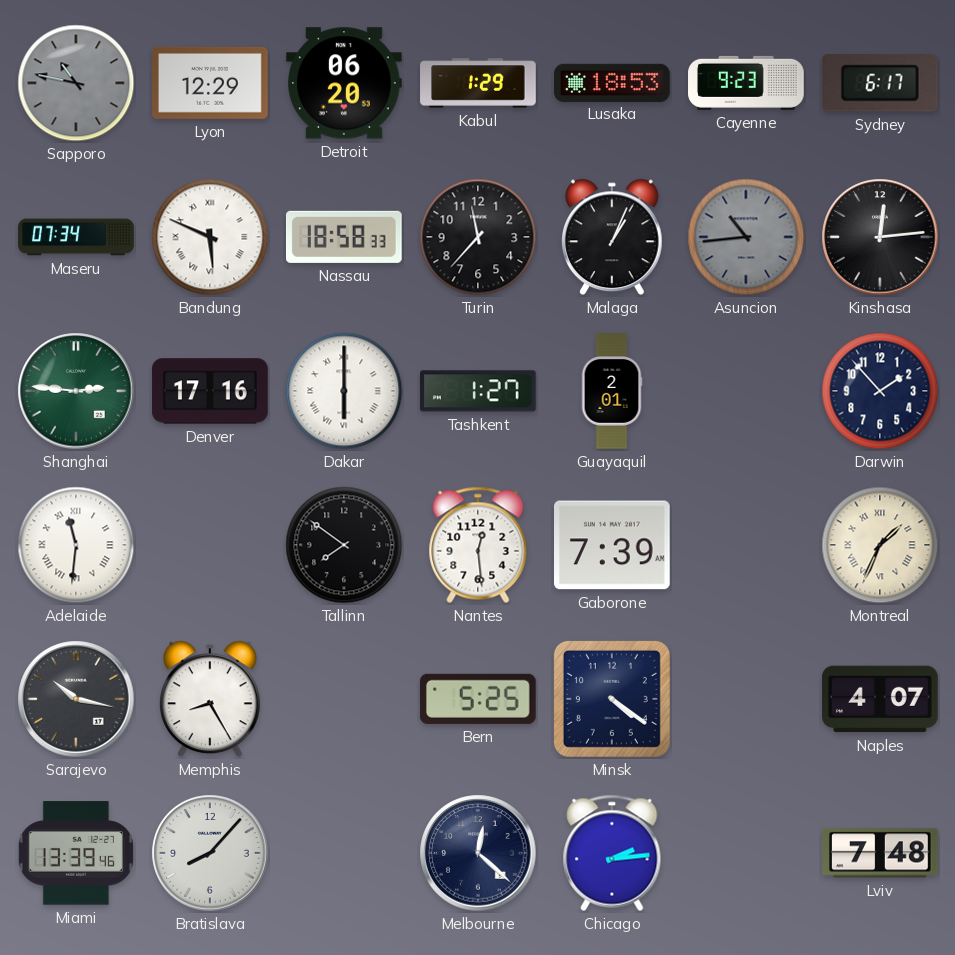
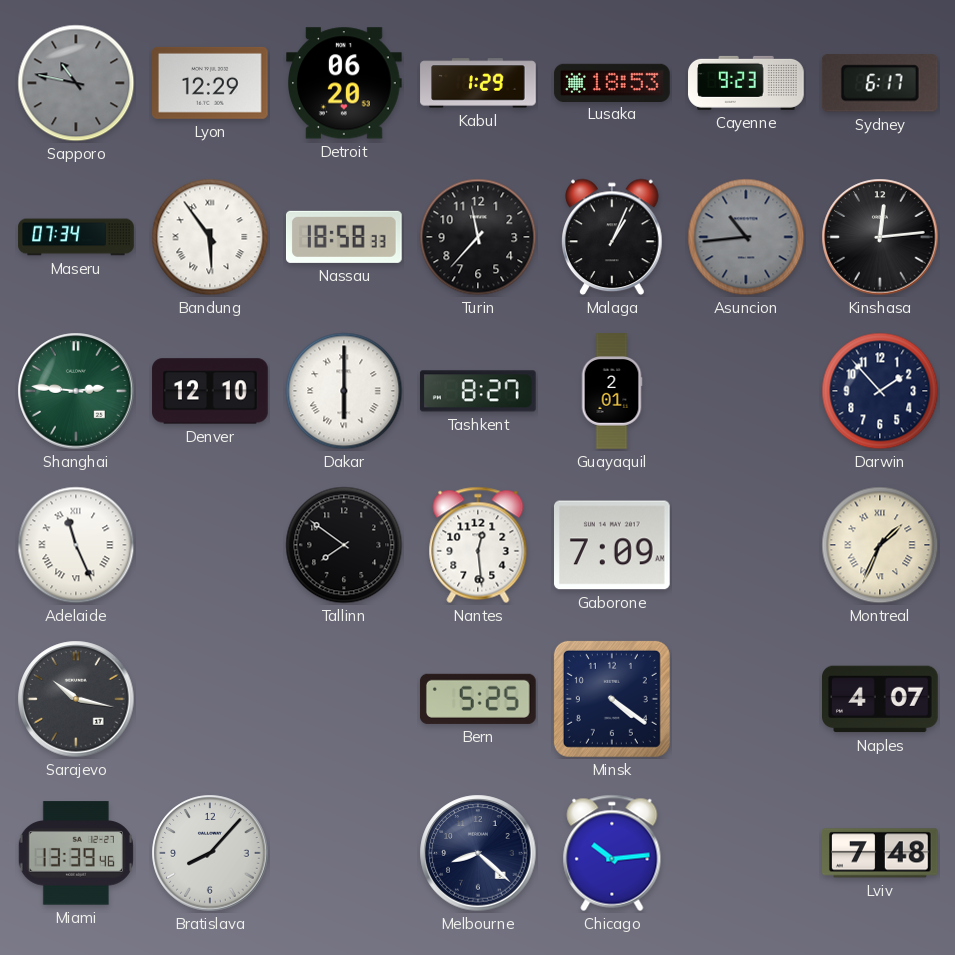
Bandung: 5:49 -> 5:54
Denver: 17:16 -> 12:10
Tashkent: 1:27 -> 8:27
Adelaide: 11:31 -> 11:26
Gaborone: 7:39 -> 7:09
Memphis: 8:25 -> none
Melbourne: 12:22 -> 8:22
Chicago: 2:14 -> 10:14
